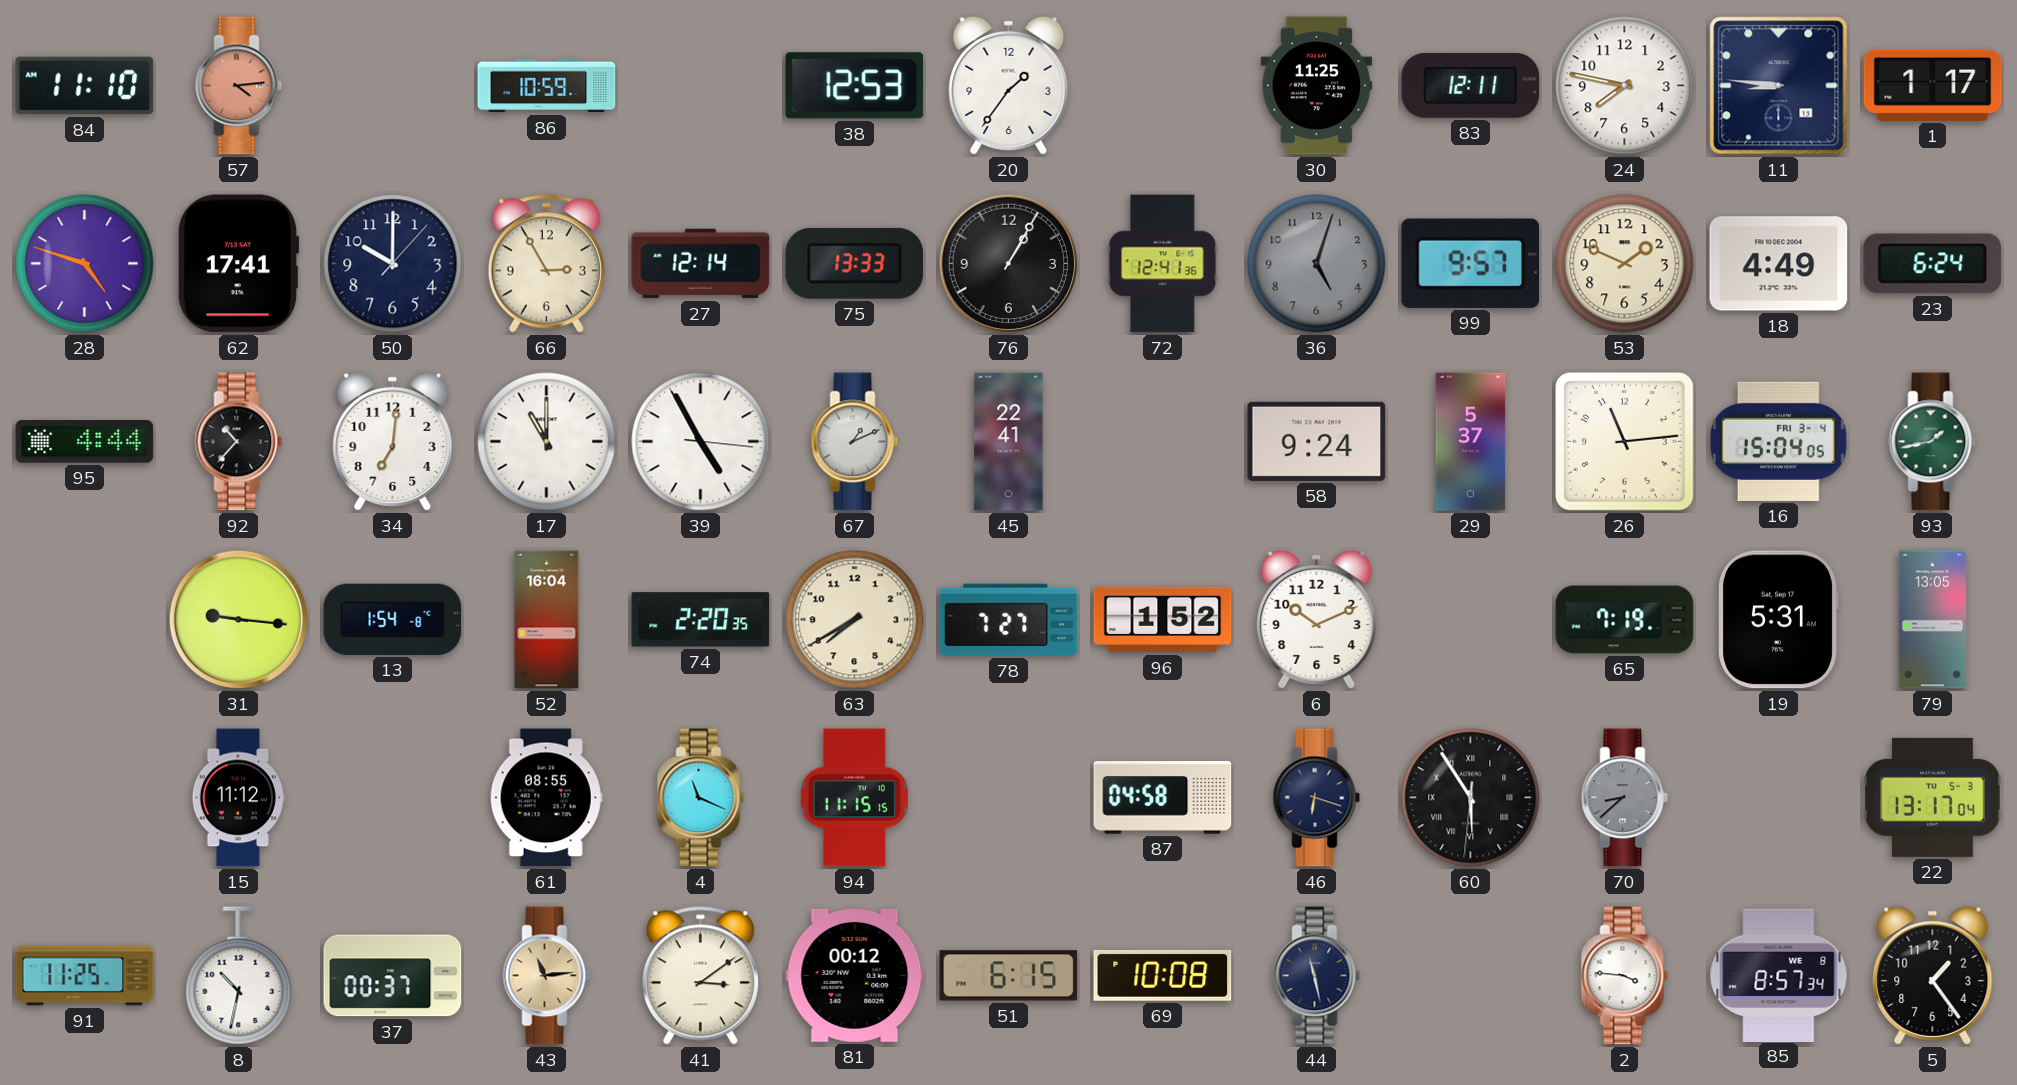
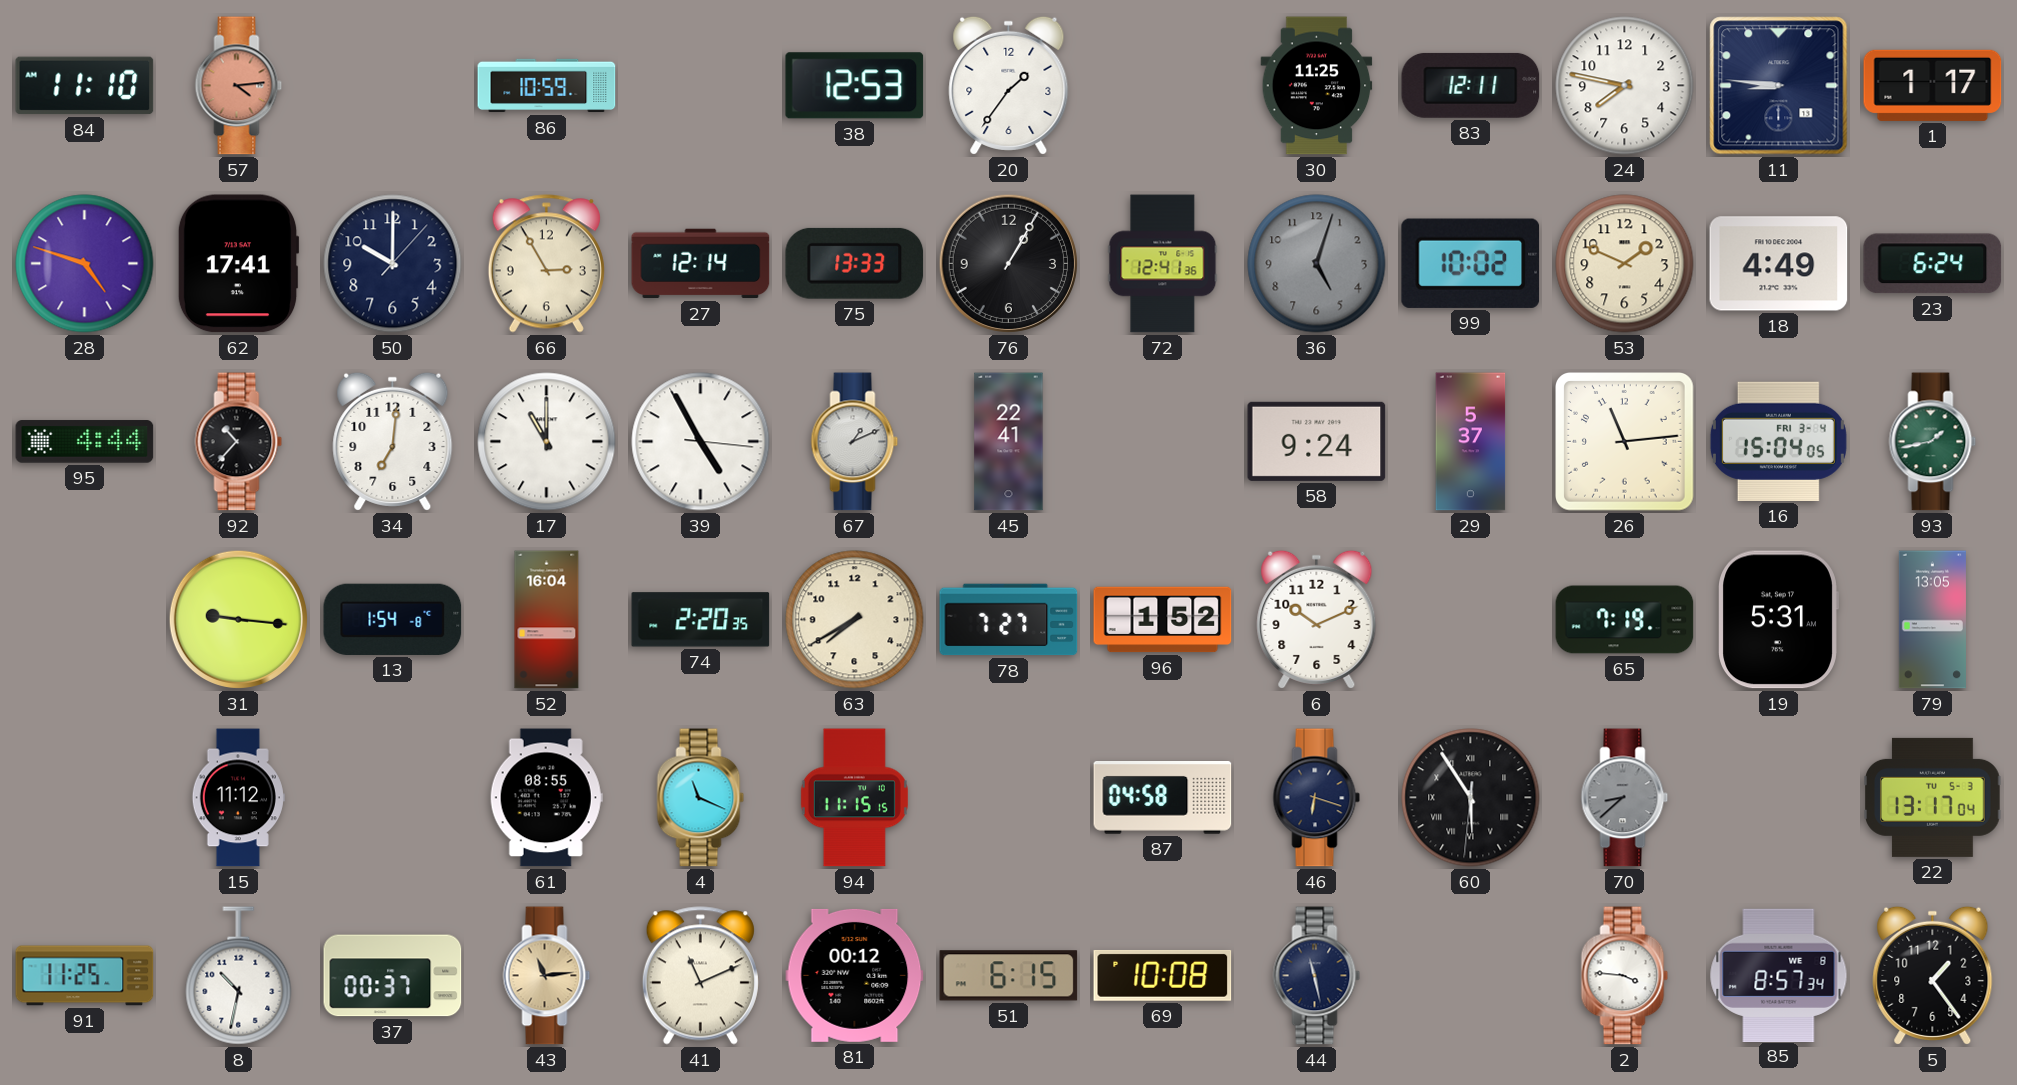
99: 9:57 -> 10:02
41: 3:09 -> 11:11
